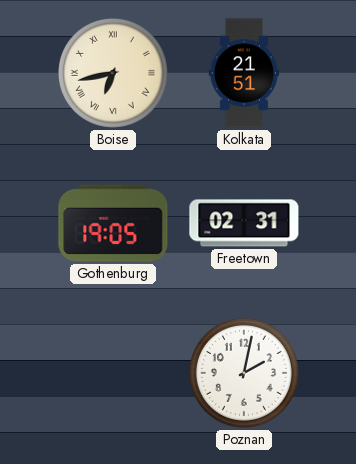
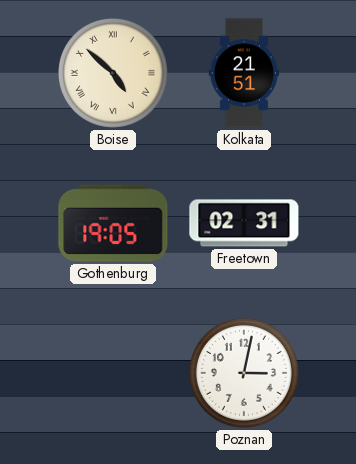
Boise: 6:43 -> 4:52
Poznan: 2:02 -> 3:02
